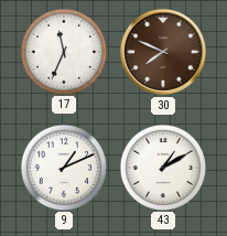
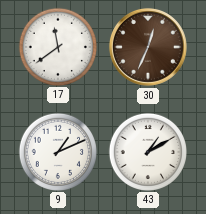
17: 11:34 -> 11:39
30: 7:49 -> 12:34
